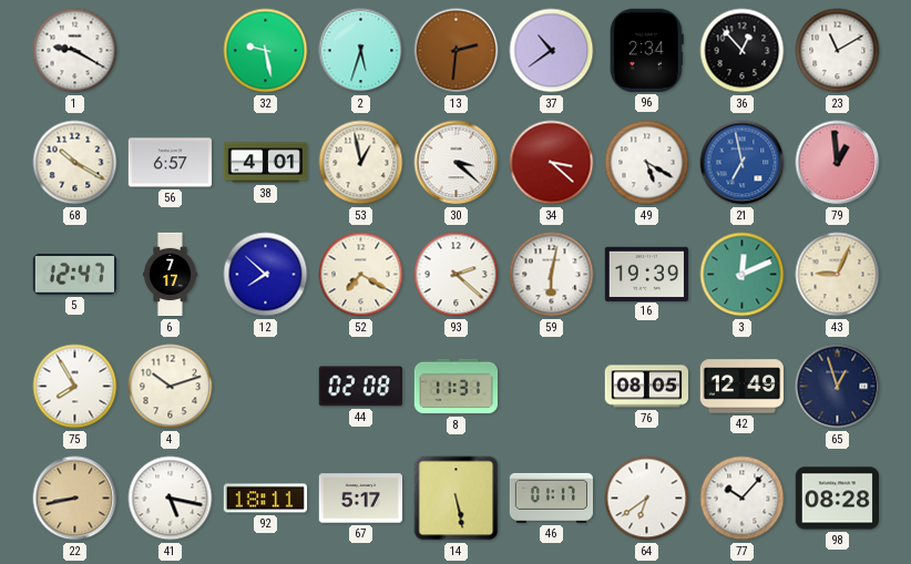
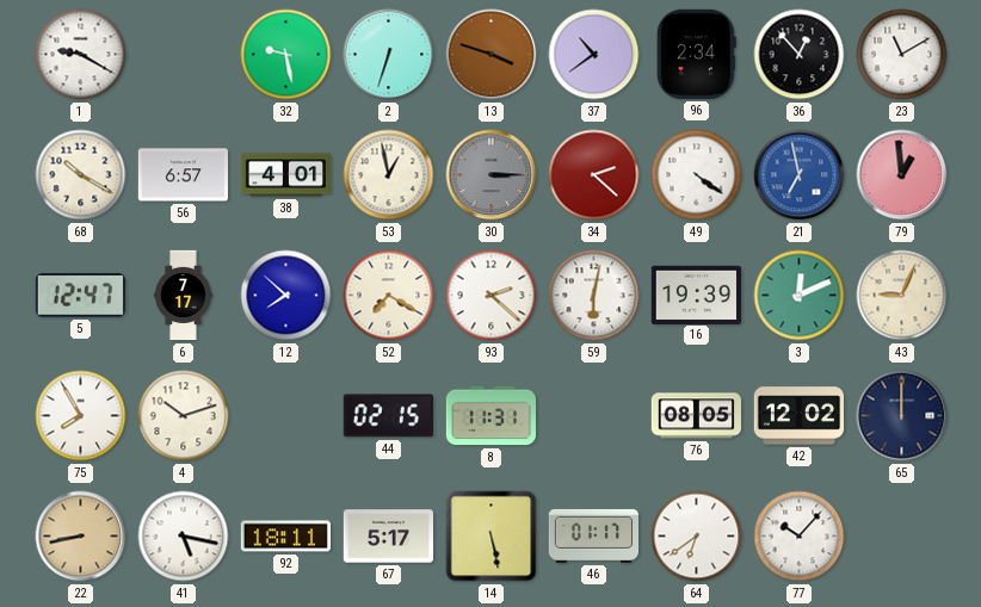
2: 5:33 -> 6:33
13: 2:31 -> 3:48
30: 3:22 -> 3:15
30 dial: white -> grey
34: 3:22 -> 2:22
49: 5:20 -> 4:21
44: 02:08 -> 02:15
42: 12:49 -> 12:02
65: 12:57 -> 12:00
98: 08:28 -> none
